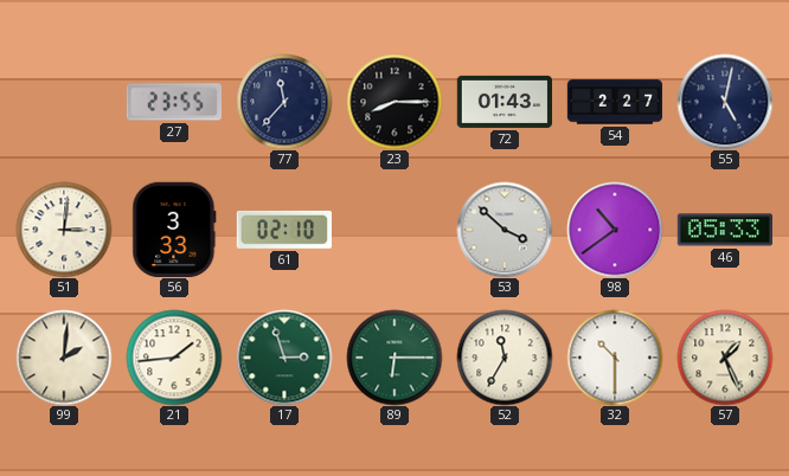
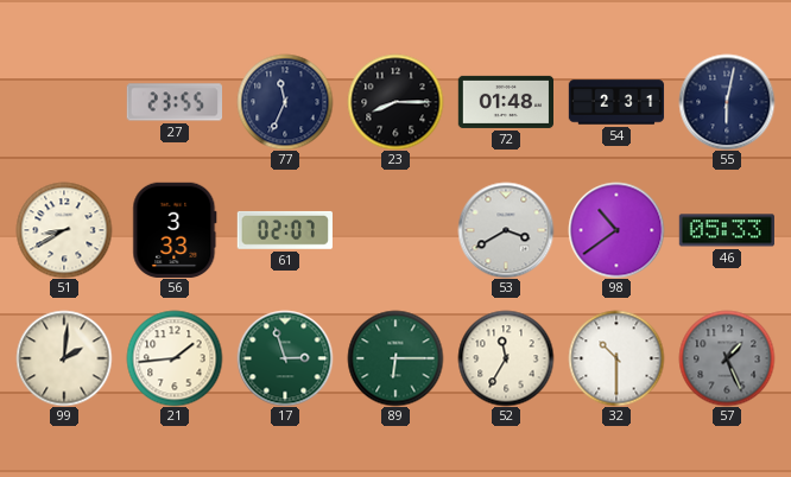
77: 11:37 -> 11:34
72: 01:43 -> 01:48
54: 2:27 -> 2:31
55: 5:02 -> 6:02
51: 3:01 -> 8:40
61: 02:10 -> 02:07
53: 3:52 -> 3:40
57 dial: cream -> grey
